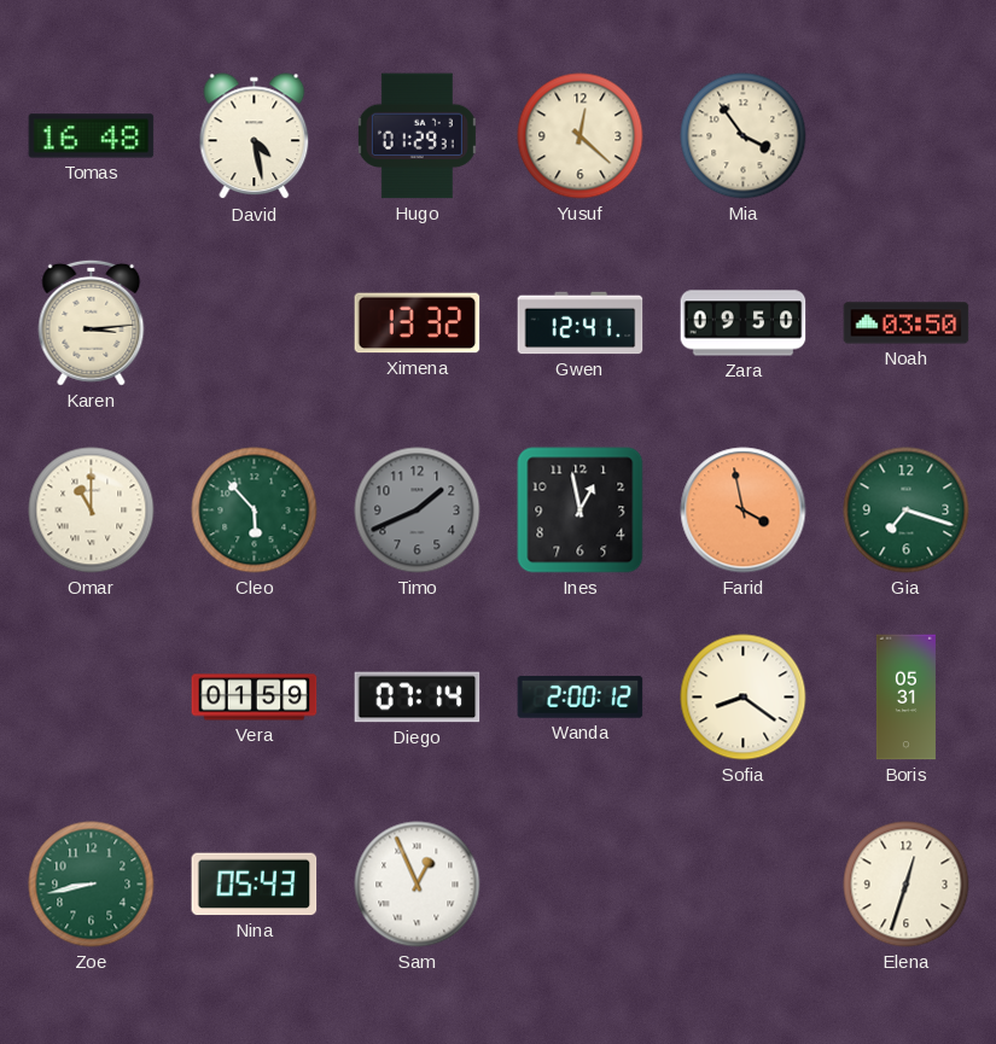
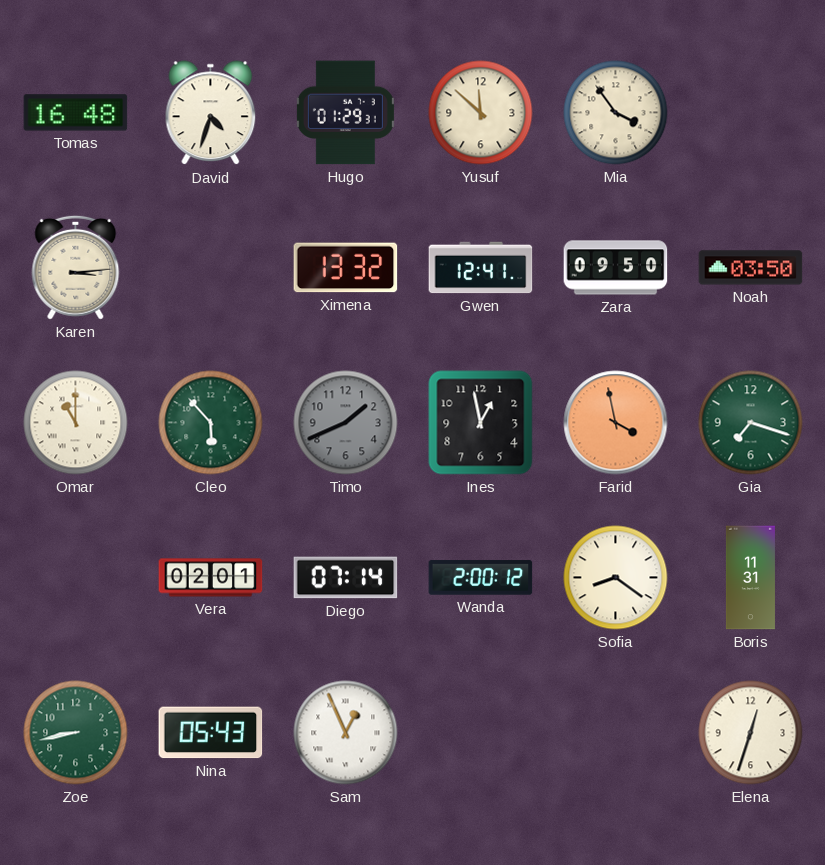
David: 4:28 -> 4:33
Yusuf: 12:22 -> 11:52
Vera: 01:59 -> 02:01
Boris: 05:31 -> 11:31
